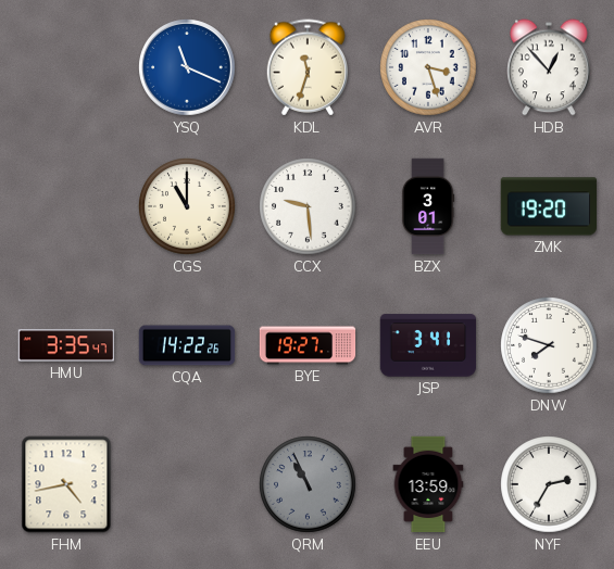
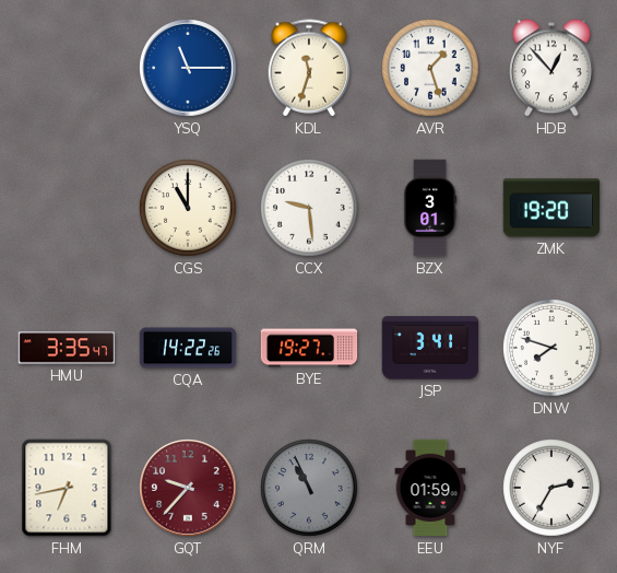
YSQ: 11:19 -> 11:15
AVR: 3:27 -> 1:27
FHM: 4:43 -> 6:43
GQT: none -> 9:37
EEU: 13:59 -> 01:59
